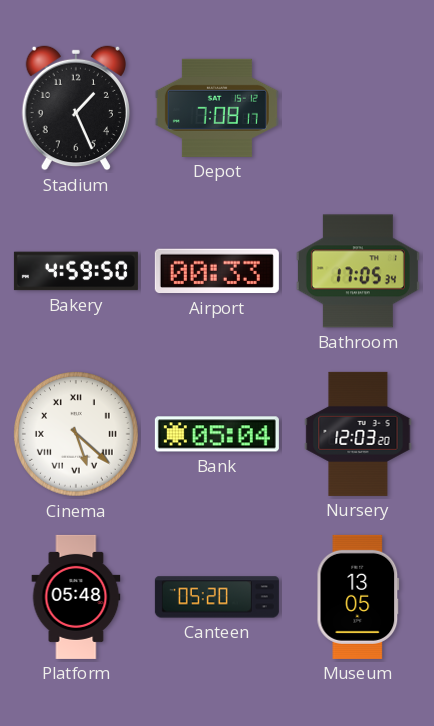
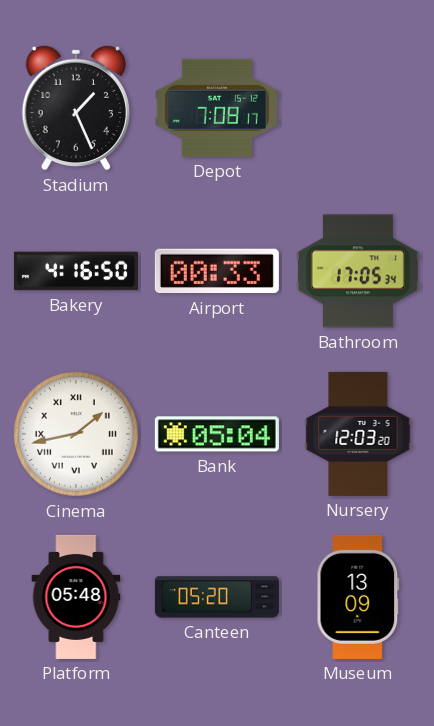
Bakery: 4:59 -> 4:16
Cinema: 5:22 -> 1:43
Museum: 13:05 -> 13:09
